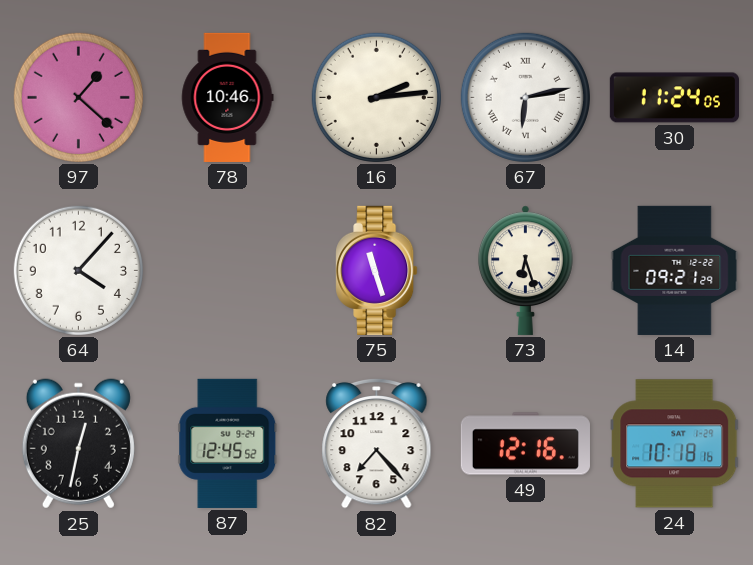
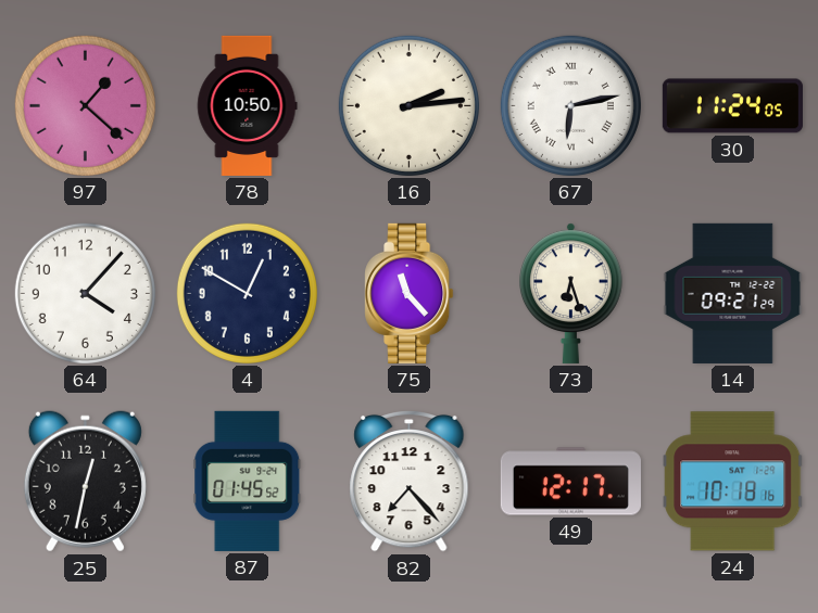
78: 10:46 -> 10:50
4: none -> 12:50
75: 11:27 -> 11:23
87: 12:45 -> 01:45
49: 12:16 -> 12:17
